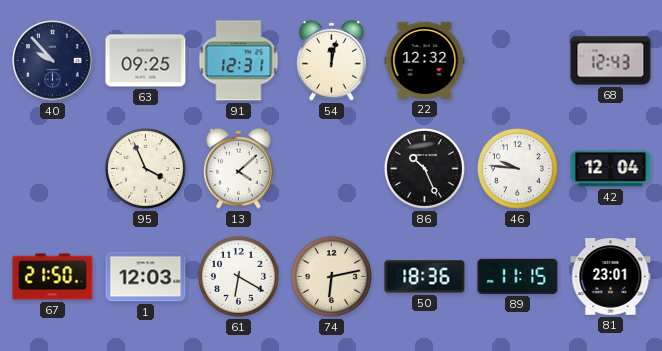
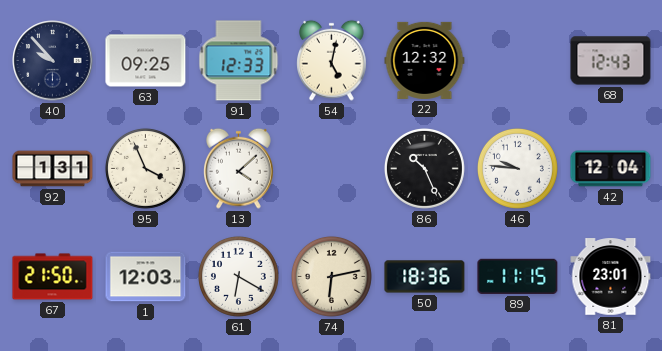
91: 12:31 -> 12:33
54: 12:02 -> 5:02
92: none -> 1:31
